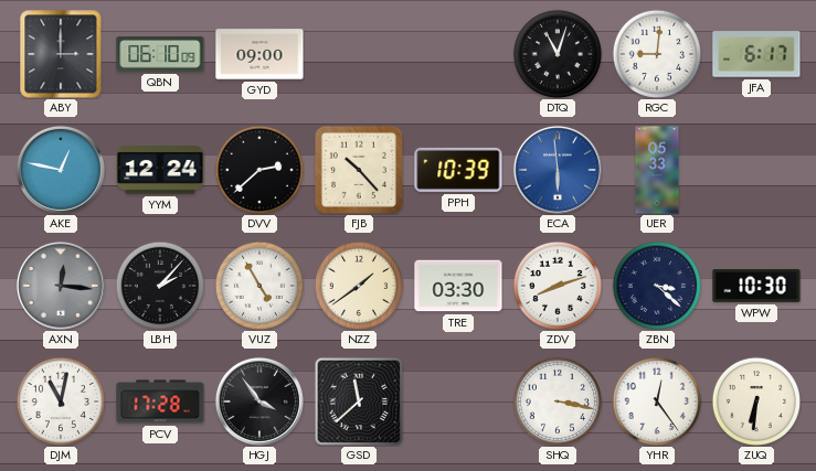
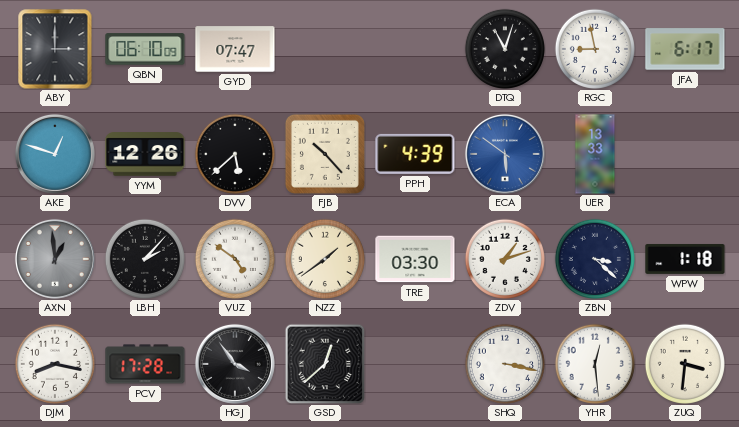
GYD: 09:00 -> 07:47
RGC: 9:01 -> 8:58
AKE: 12:47 -> 12:48
YYM: 12:24 -> 12:26
DVV: 2:38 -> 5:38
PPH: 10:39 -> 4:39
ECA: 5:59 -> 5:51
UER: 05:33 -> 13:33
AXN: 12:16 -> 12:59
VUZ: 4:55 -> 4:51
ZDV: 8:12 -> 1:12
WPW: 10:30 -> 1:18
DJM: 11:02 -> 8:17
GSD: 11:38 -> 12:38
YHR: 12:24 -> 12:29
ZUQ: 6:31 -> 3:31
